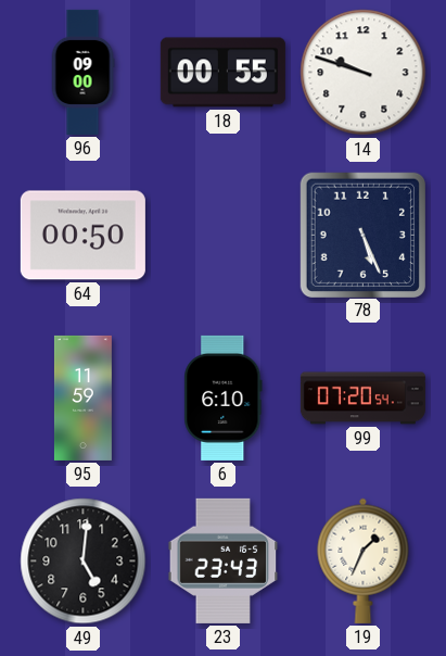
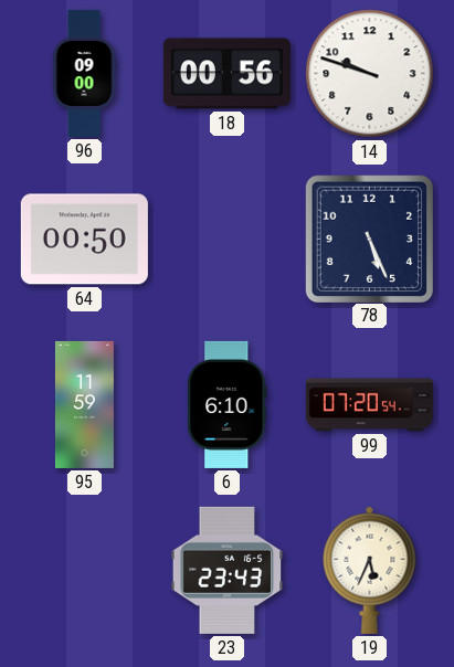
18: 00:55 -> 00:56
49: 5:01 -> none
19: 1:34 -> 5:34
